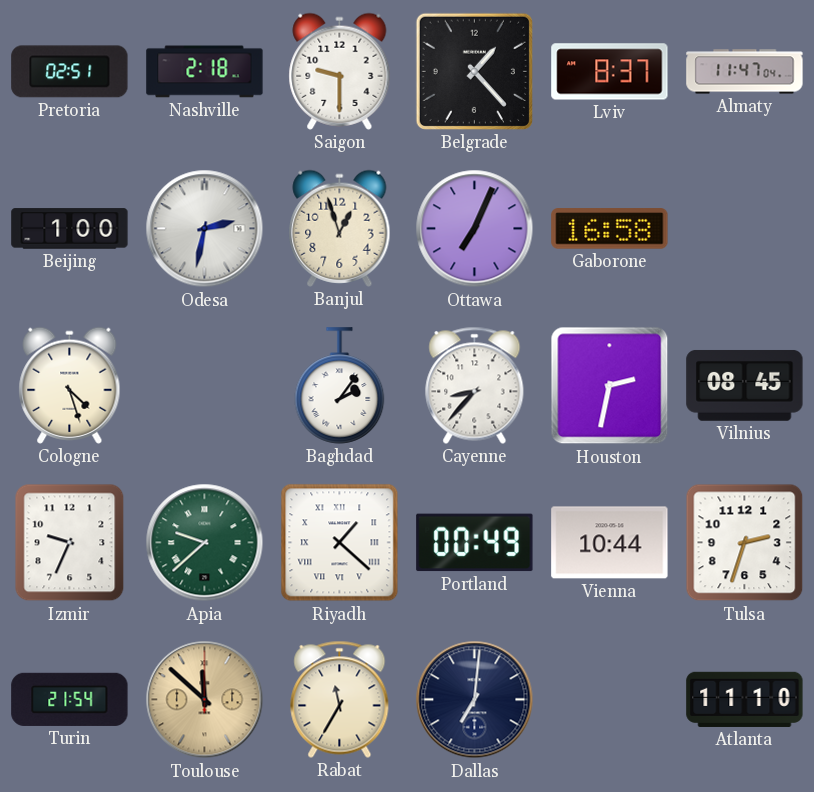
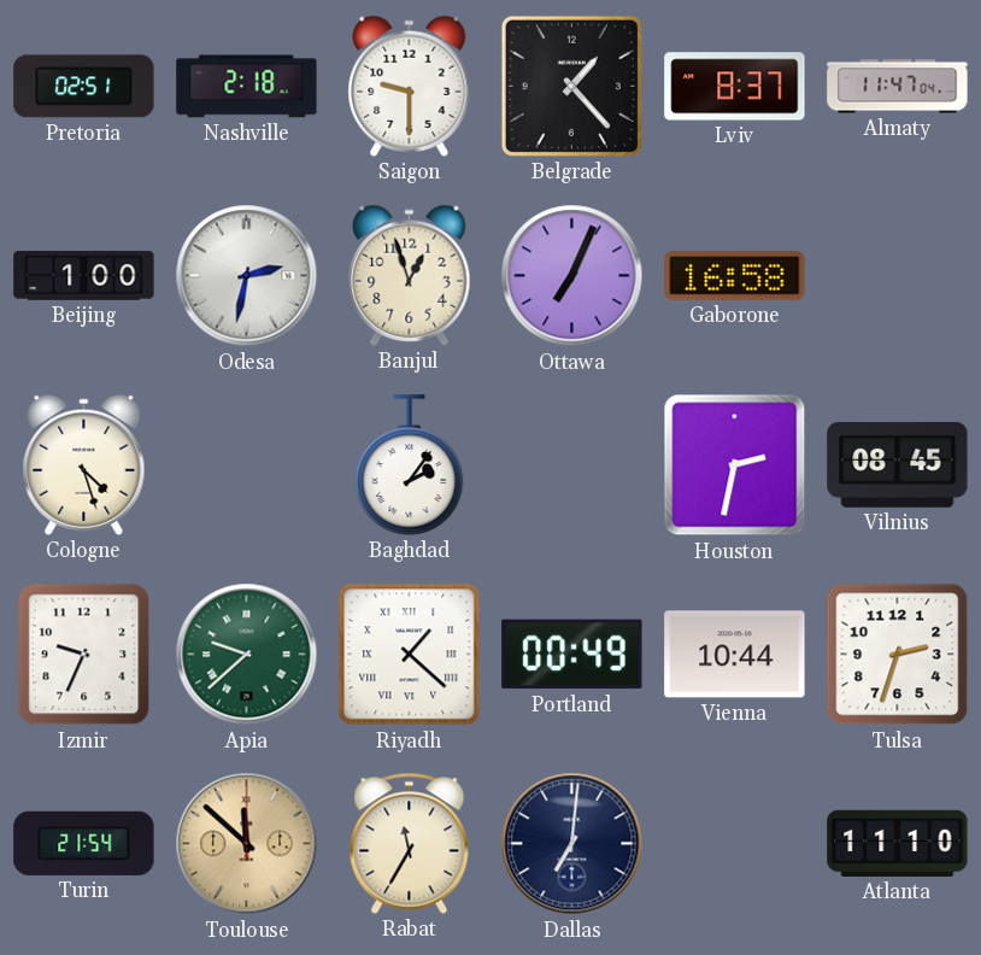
Cayenne: 8:37 -> none
